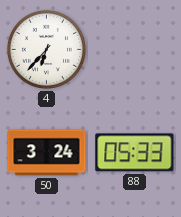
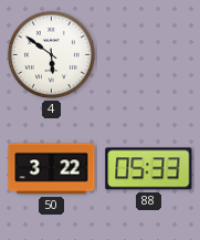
4: 6:37 -> 5:51
50: 3:24 -> 3:22
